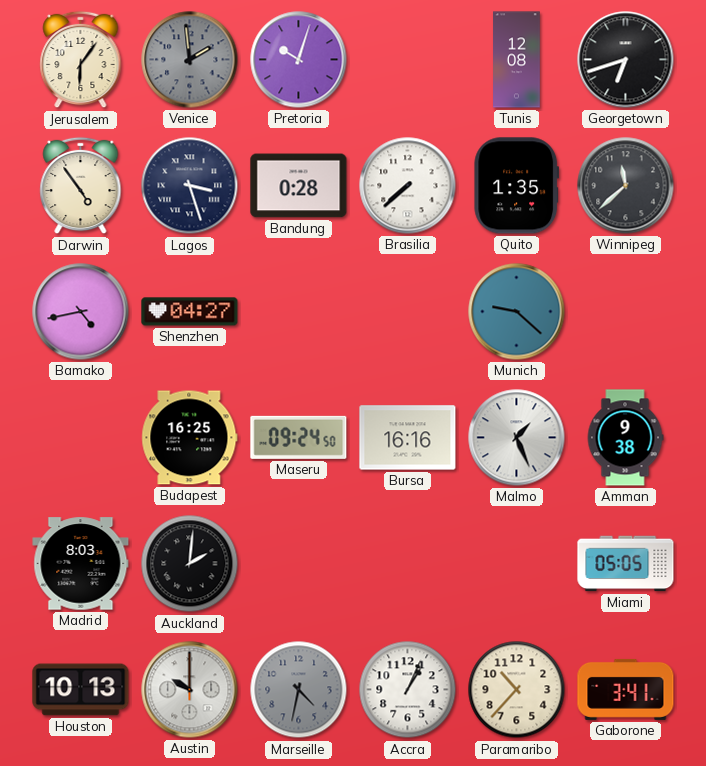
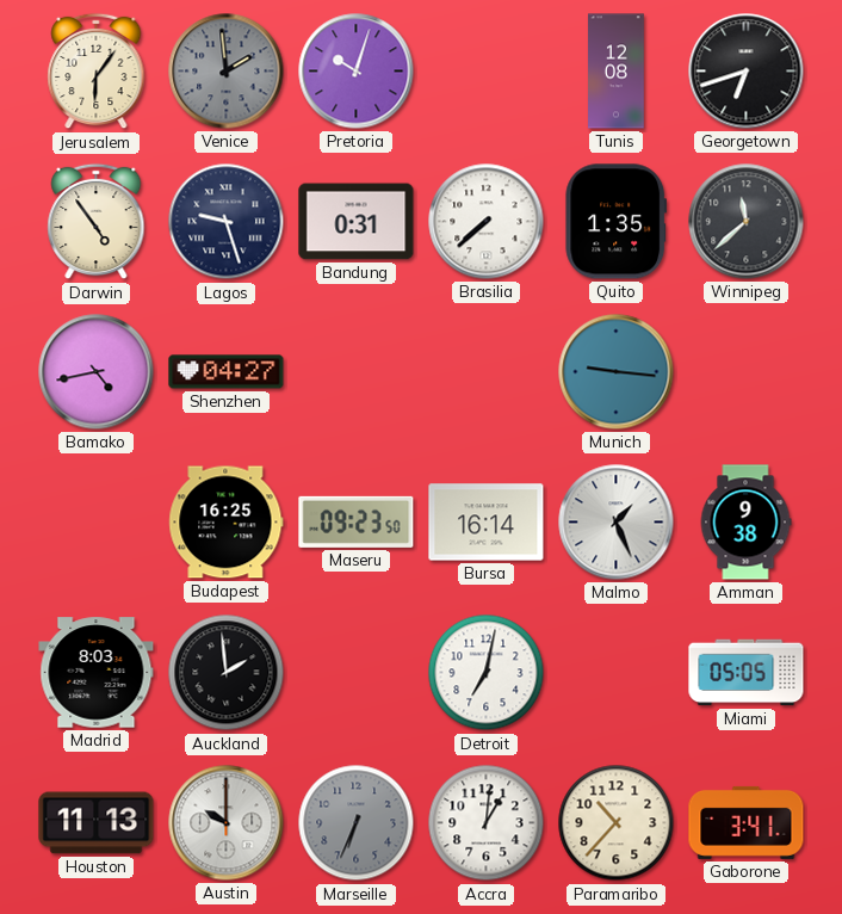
Lagos: 3:27 -> 9:27
Bandung: 0:28 -> 0:31
Munich: 9:22 -> 9:16
Maseru: 09:24 -> 09:23
Bursa: 16:16 -> 16:14
Auckland: 2:01 -> 1:59
Detroit: none -> 7:02
Houston: 10:13 -> 11:13
Marseille: 4:32 -> 6:34
Accra: 1:04 -> 1:01
